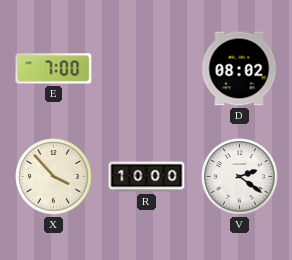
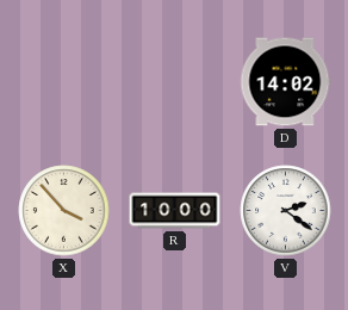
E: 7:00 -> none
D: 08:02 -> 14:02
